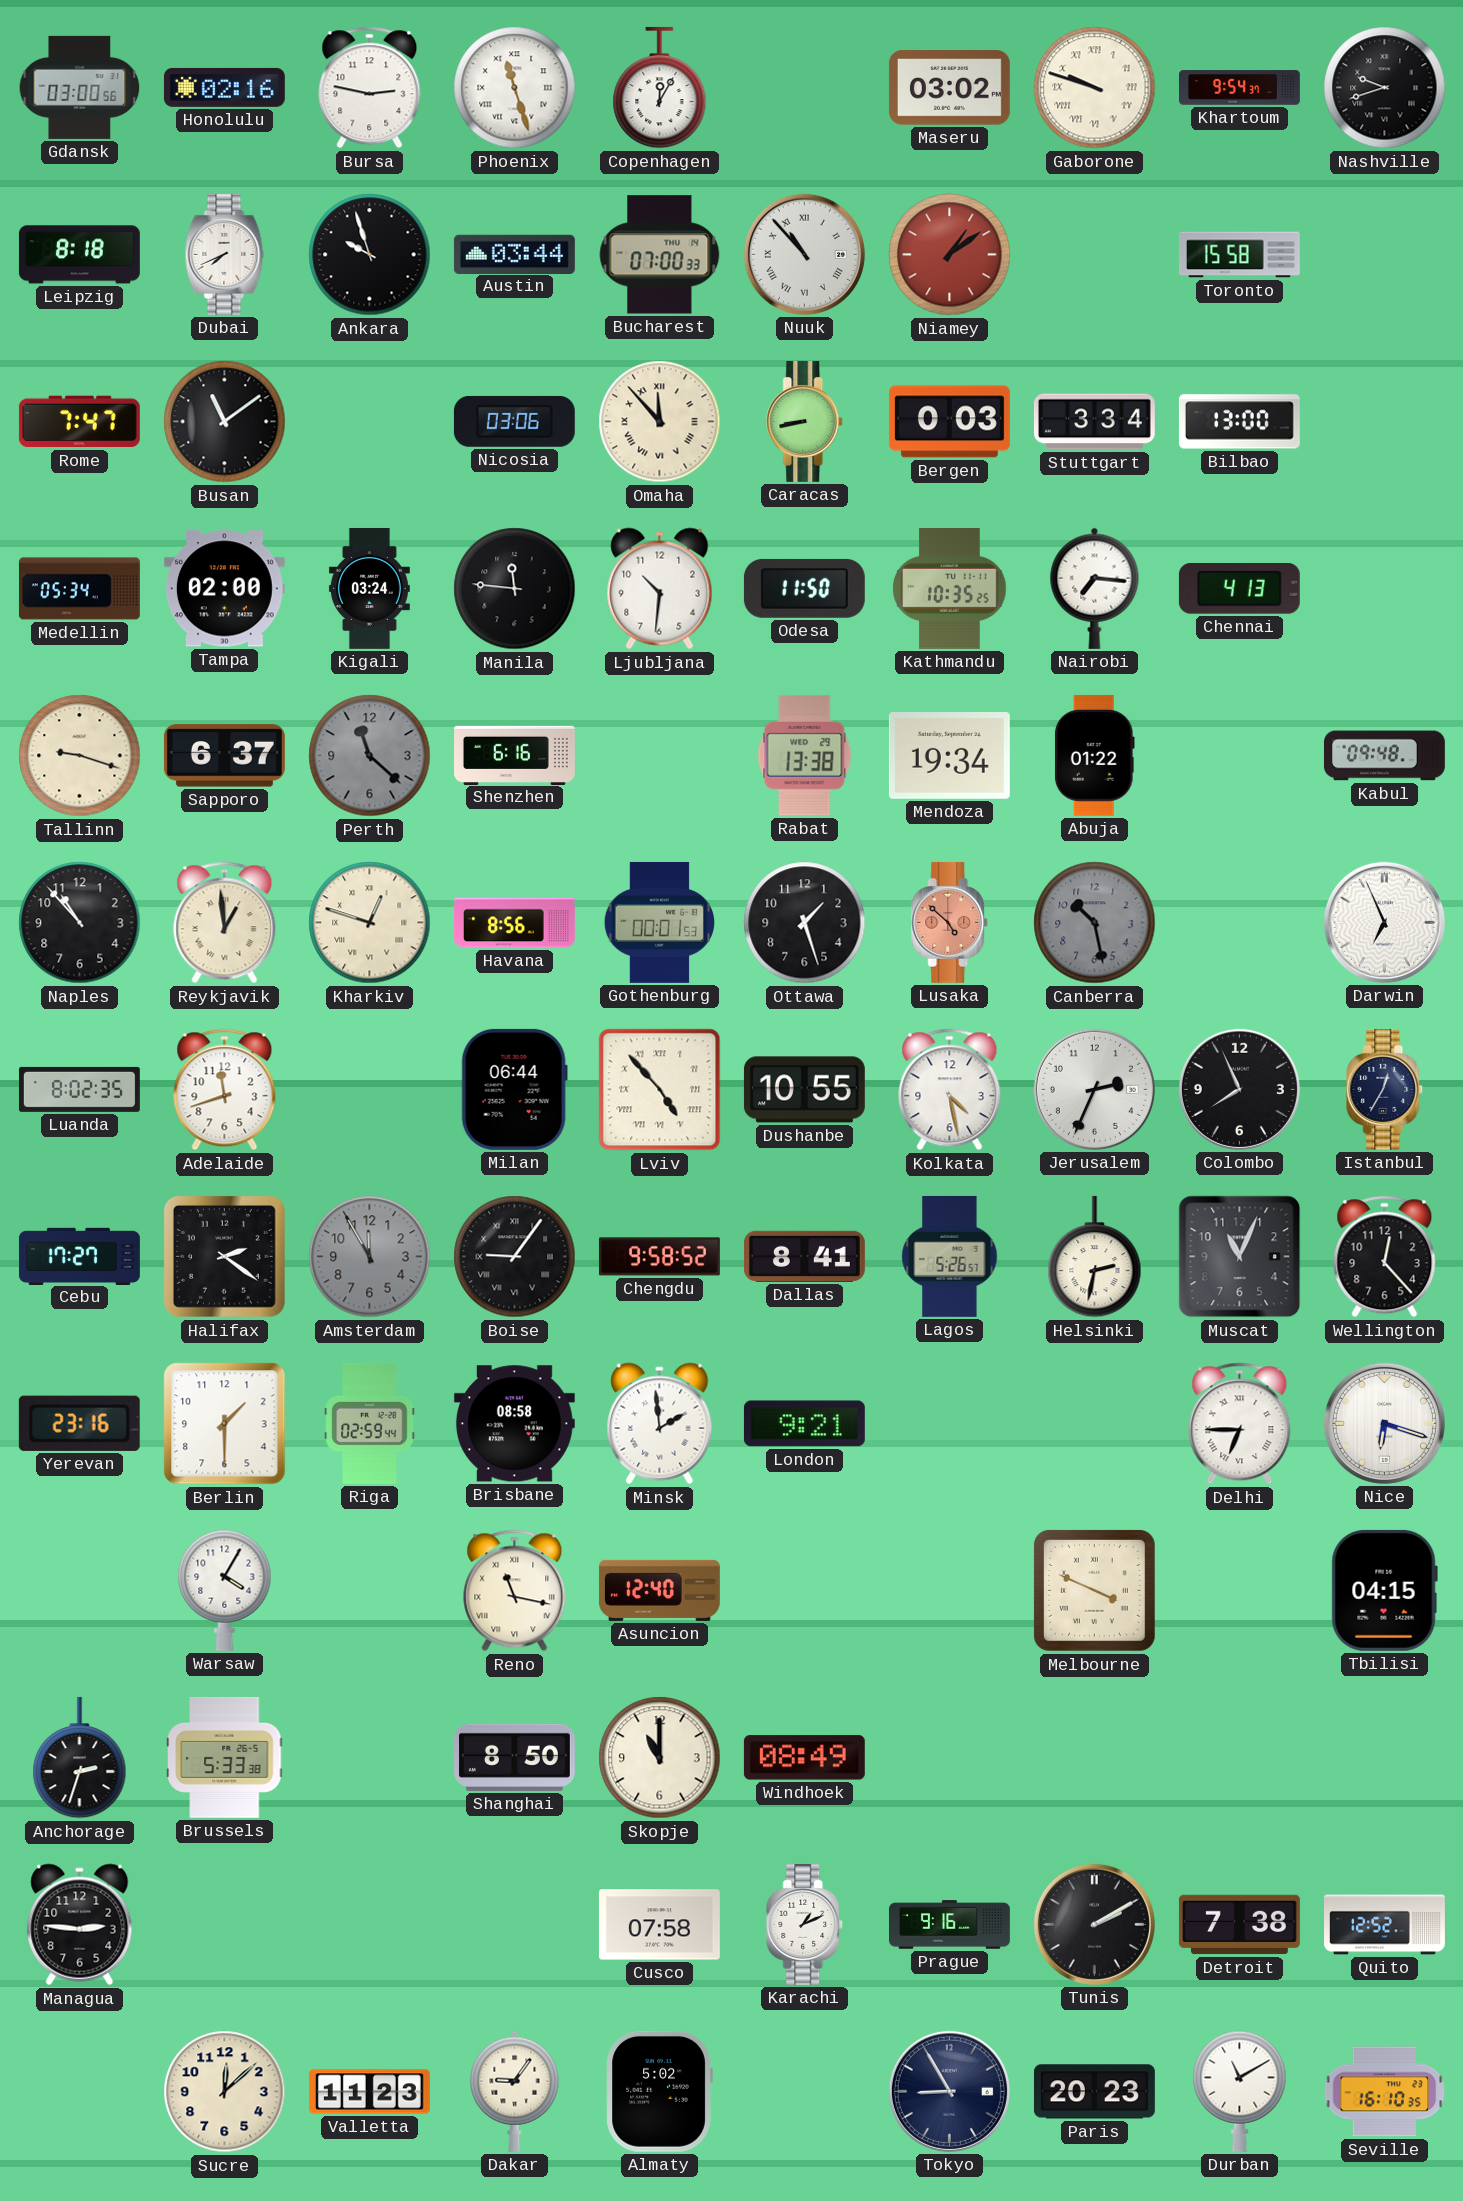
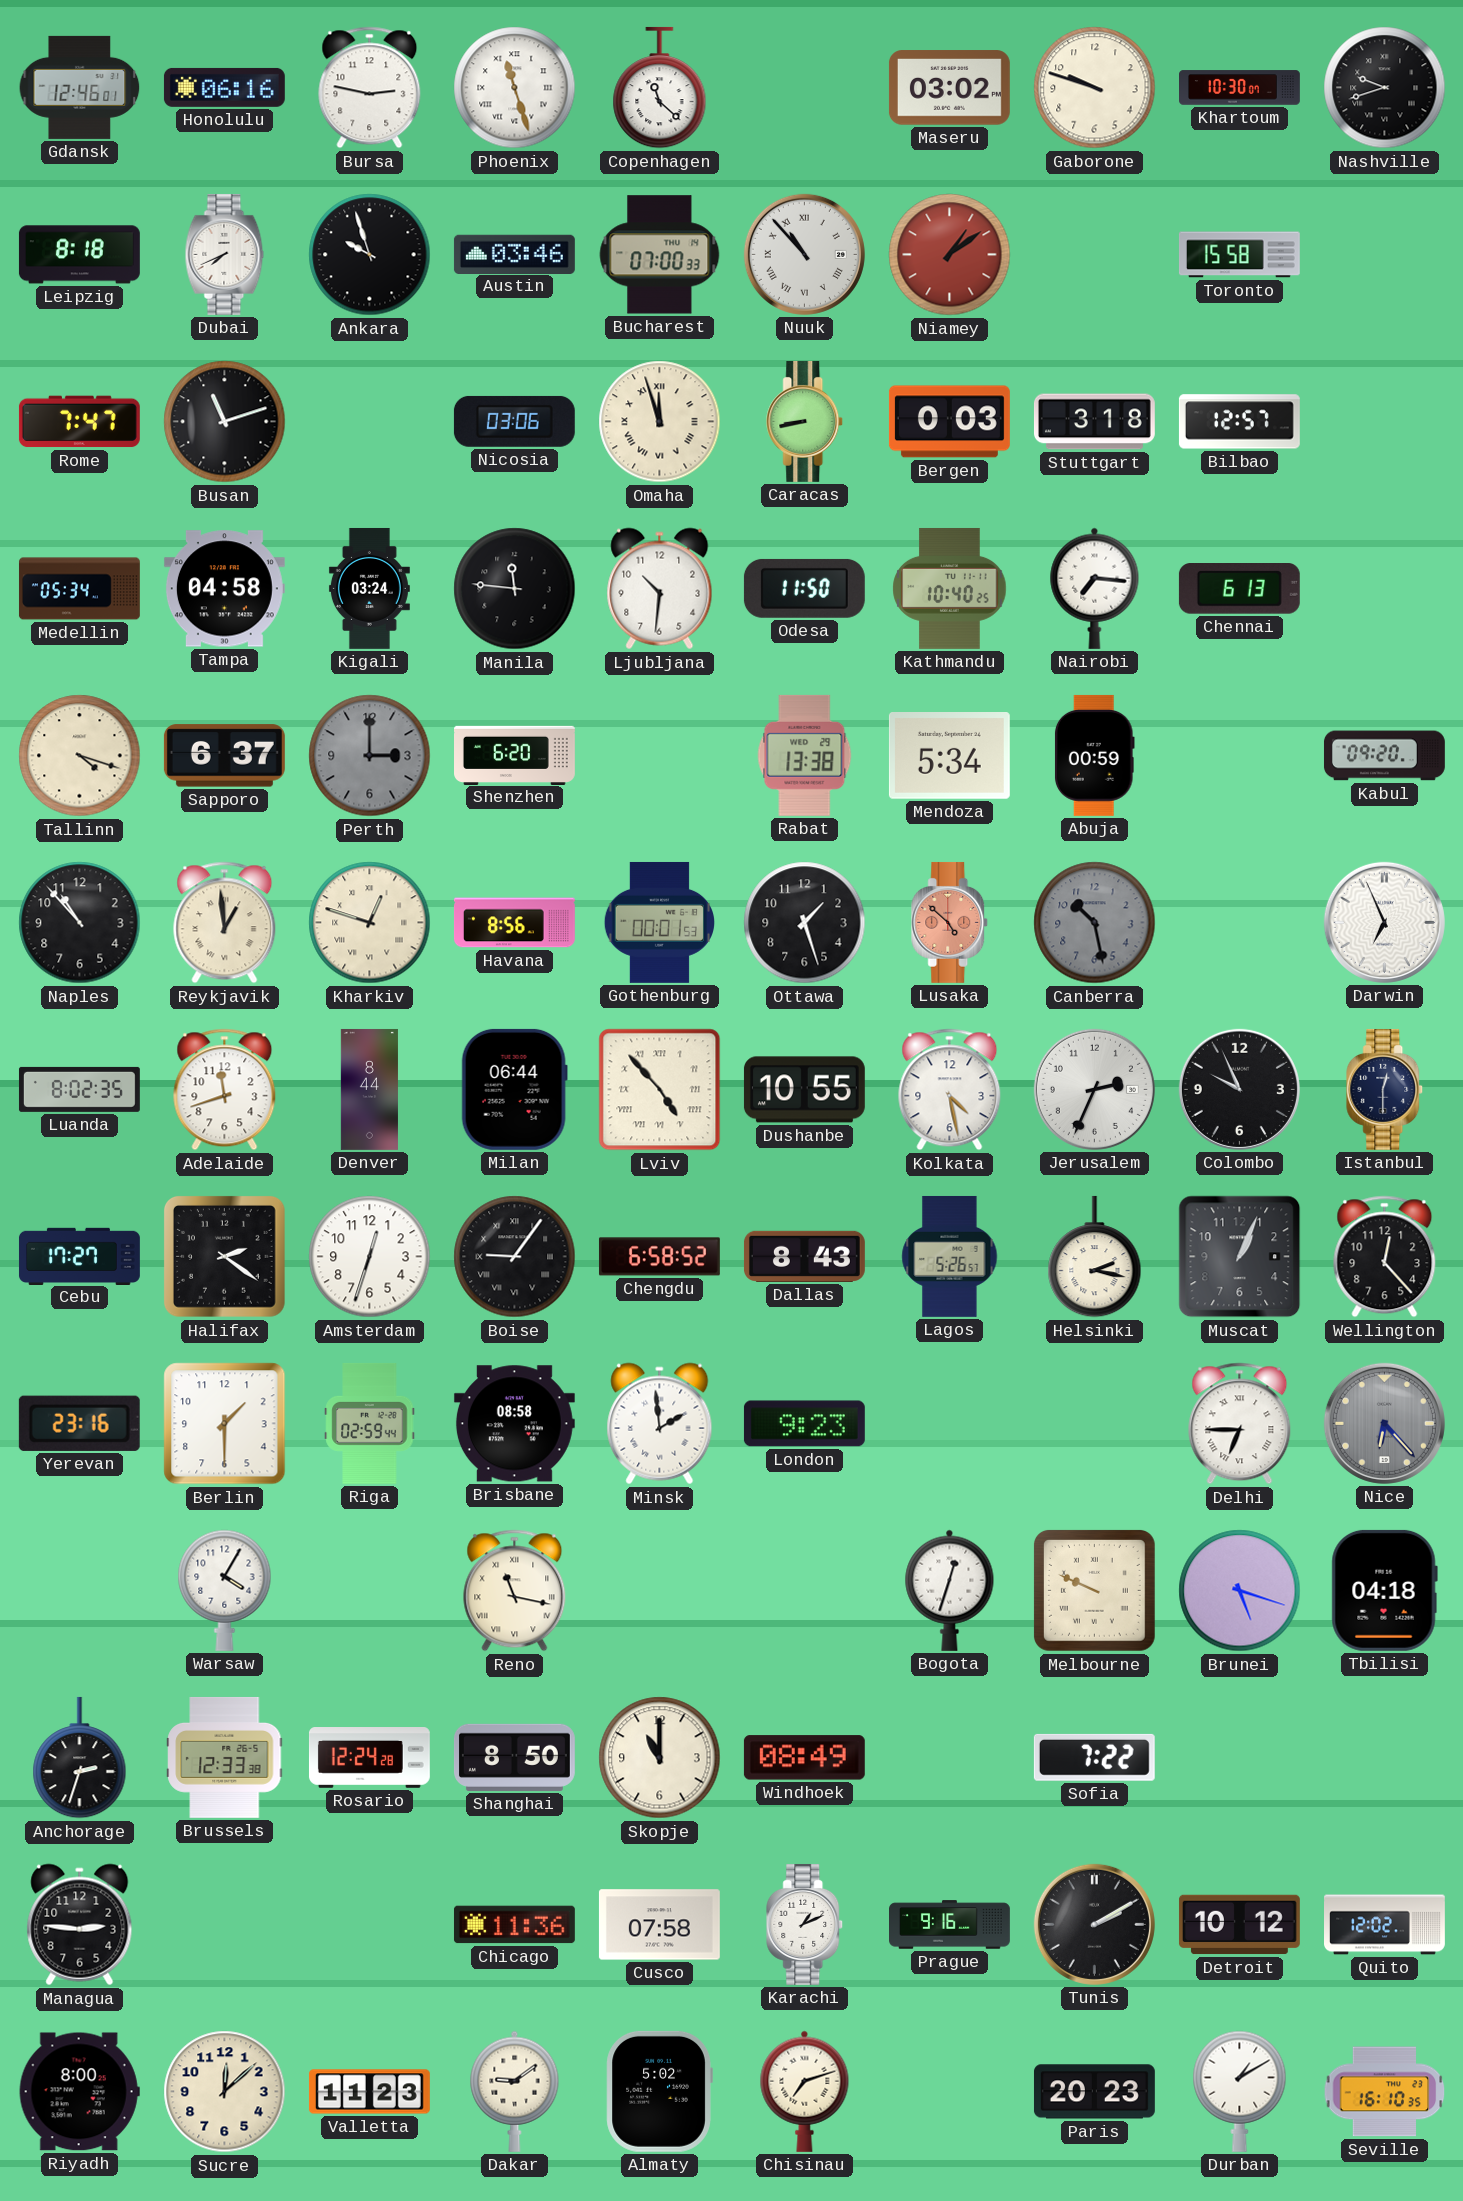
Gdansk: 03:00 -> 12:46
Honolulu: 02:16 -> 06:16
Copenhagen: 12:05 -> 11:22
Gaborone numerals: Roman -> Arabic
Khartoum: 9:54 -> 10:30
Austin: 03:44 -> 03:46
Busan: 11:09 -> 11:12
Omaha: 11:53 -> 11:57
Stuttgart: 3:34 -> 3:18
Bilbao: 13:00 -> 12:57
Tampa: 02:00 -> 04:58
Kathmandu: 10:35 -> 10:40
Chennai: 4:13 -> 6:13
Tallinn: 9:18 -> 4:18
Perth: 11:22 -> 3:00
Shenzhen: 6:16 -> 6:20
Mendoza: 19:34 -> 5:34
Abuja: 01:22 -> 00:59
Kabul: 09:48 -> 09:20
Denver: none -> 8:44
Colombo: 7:56 -> 9:56
Istanbul: 12:35 -> 12:30
Amsterdam: 11:55 -> 12:33
Amsterdam dial: grey -> white
Chengdu: 9:58 -> 6:58
Dallas: 8:41 -> 8:43
Helsinki: 2:32 -> 2:17
Muscat: 11:04 -> 1:04
London: 9:21 -> 9:23
Nice: 6:18 -> 6:23
Nice dial: white -> grey
Asuncion: 12:40 -> none
Bogota: none -> 12:33
Melbourne: 3:49 -> 9:49
Brunei: none -> 5:18
Tbilisi: 04:15 -> 04:18
Brussels: 5:33 -> 12:33
Rosario: none -> 12:24
Sofia: none -> 7:22
Chicago: none -> 11:36
Detroit: 7:38 -> 10:12
Quito: 12:52 -> 12:02
Riyadh: none -> 8:00
Dakar: 9:06 -> 9:09
Chisinau: none -> 7:12
Tokyo: 8:55 -> none
Durban: 11:10 -> 1:10
